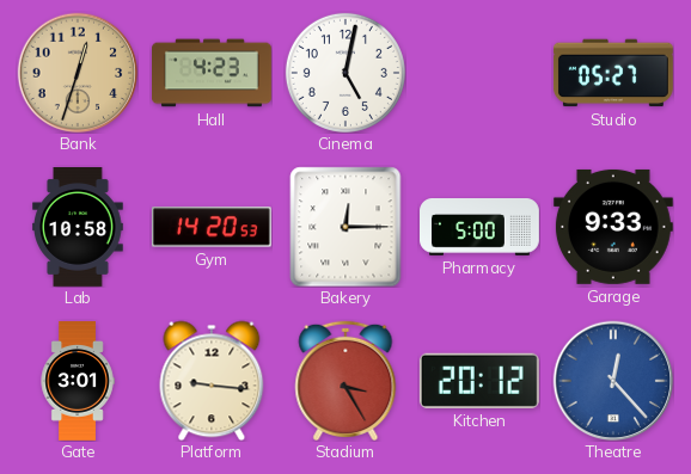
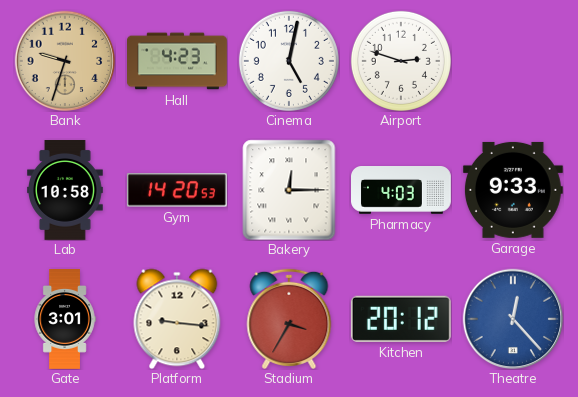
Bank: 12:33 -> 9:33
Airport: none -> 2:48
Studio: 05:27 -> none
Pharmacy: 5:00 -> 4:03
Stadium: 3:25 -> 3:35
